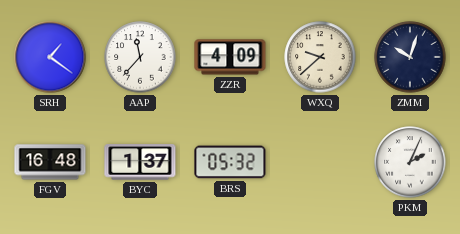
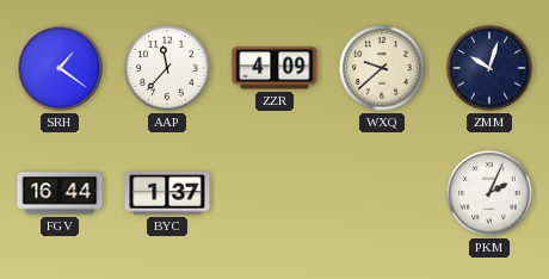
FGV: 16:48 -> 16:44
BRS: 05:32 -> none
